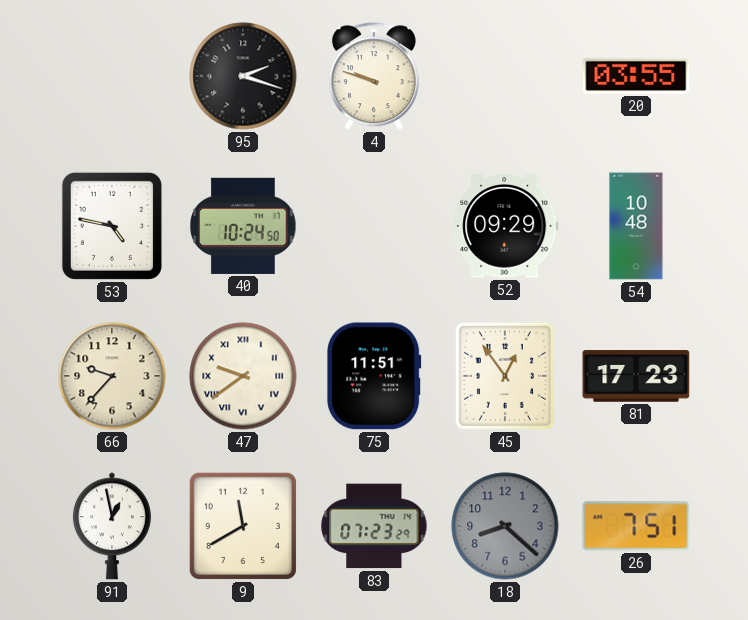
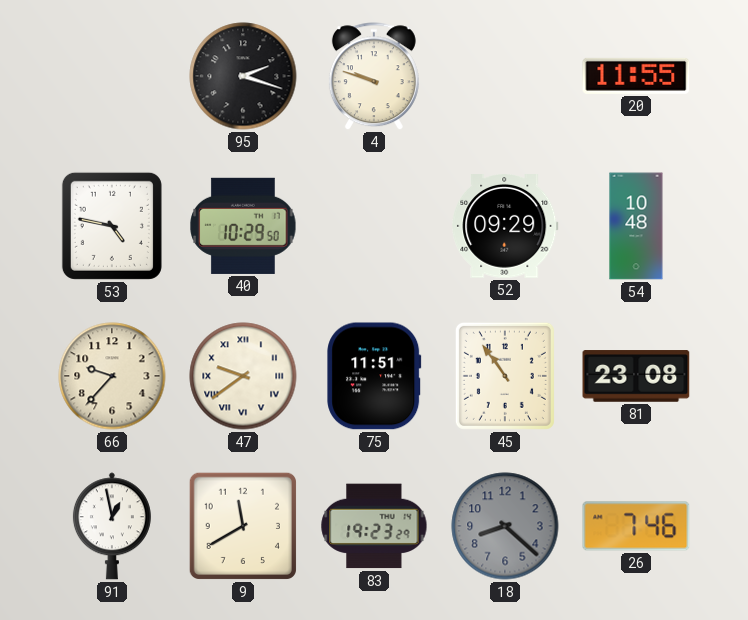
20: 03:55 -> 11:55
40: 10:24 -> 10:29
45: 12:54 -> 10:54
81: 17:23 -> 23:08
83: 07:23 -> 19:23
26: 7:51 -> 7:46
